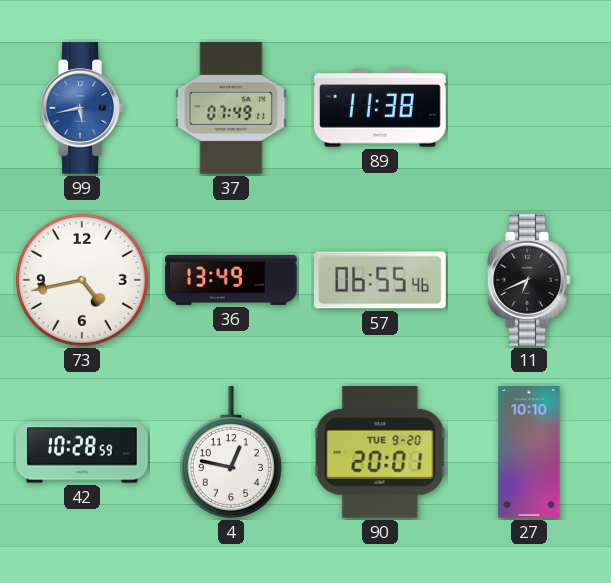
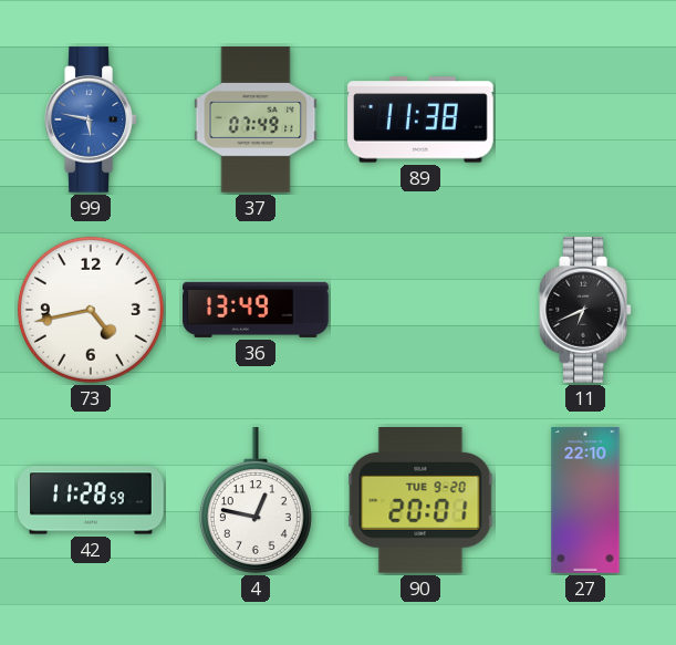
99: 5:43 -> 5:47
57: 06:55 -> none
42: 10:28 -> 11:28
27: 10:10 -> 22:10
